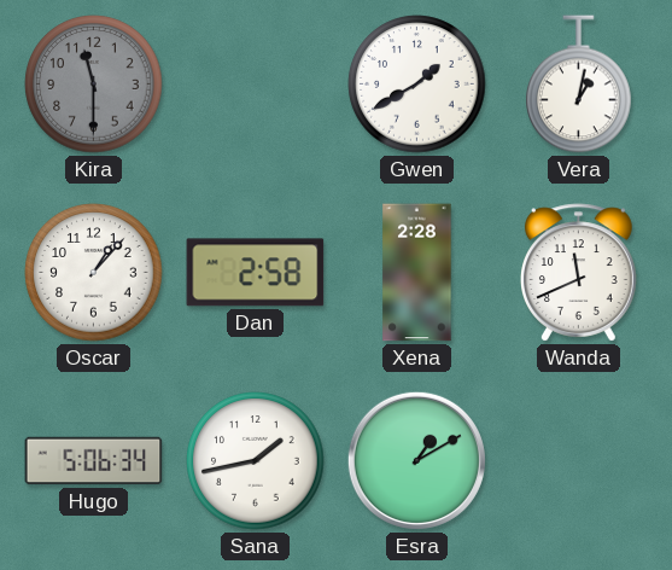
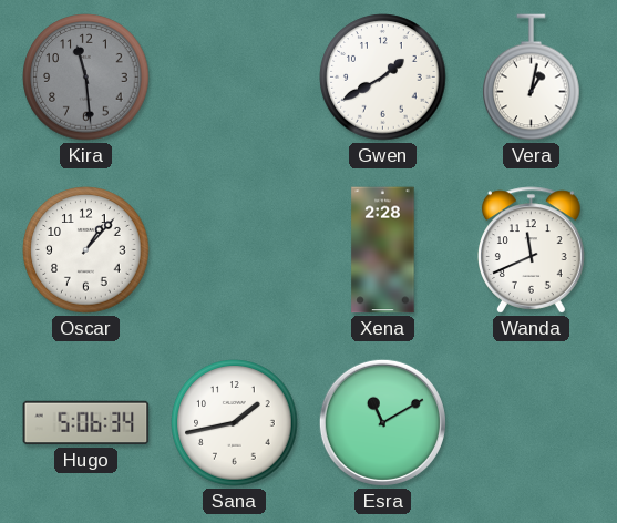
Kira: 11:30 -> 11:29
Dan: 2:58 -> none
Esra: 1:10 -> 11:10
